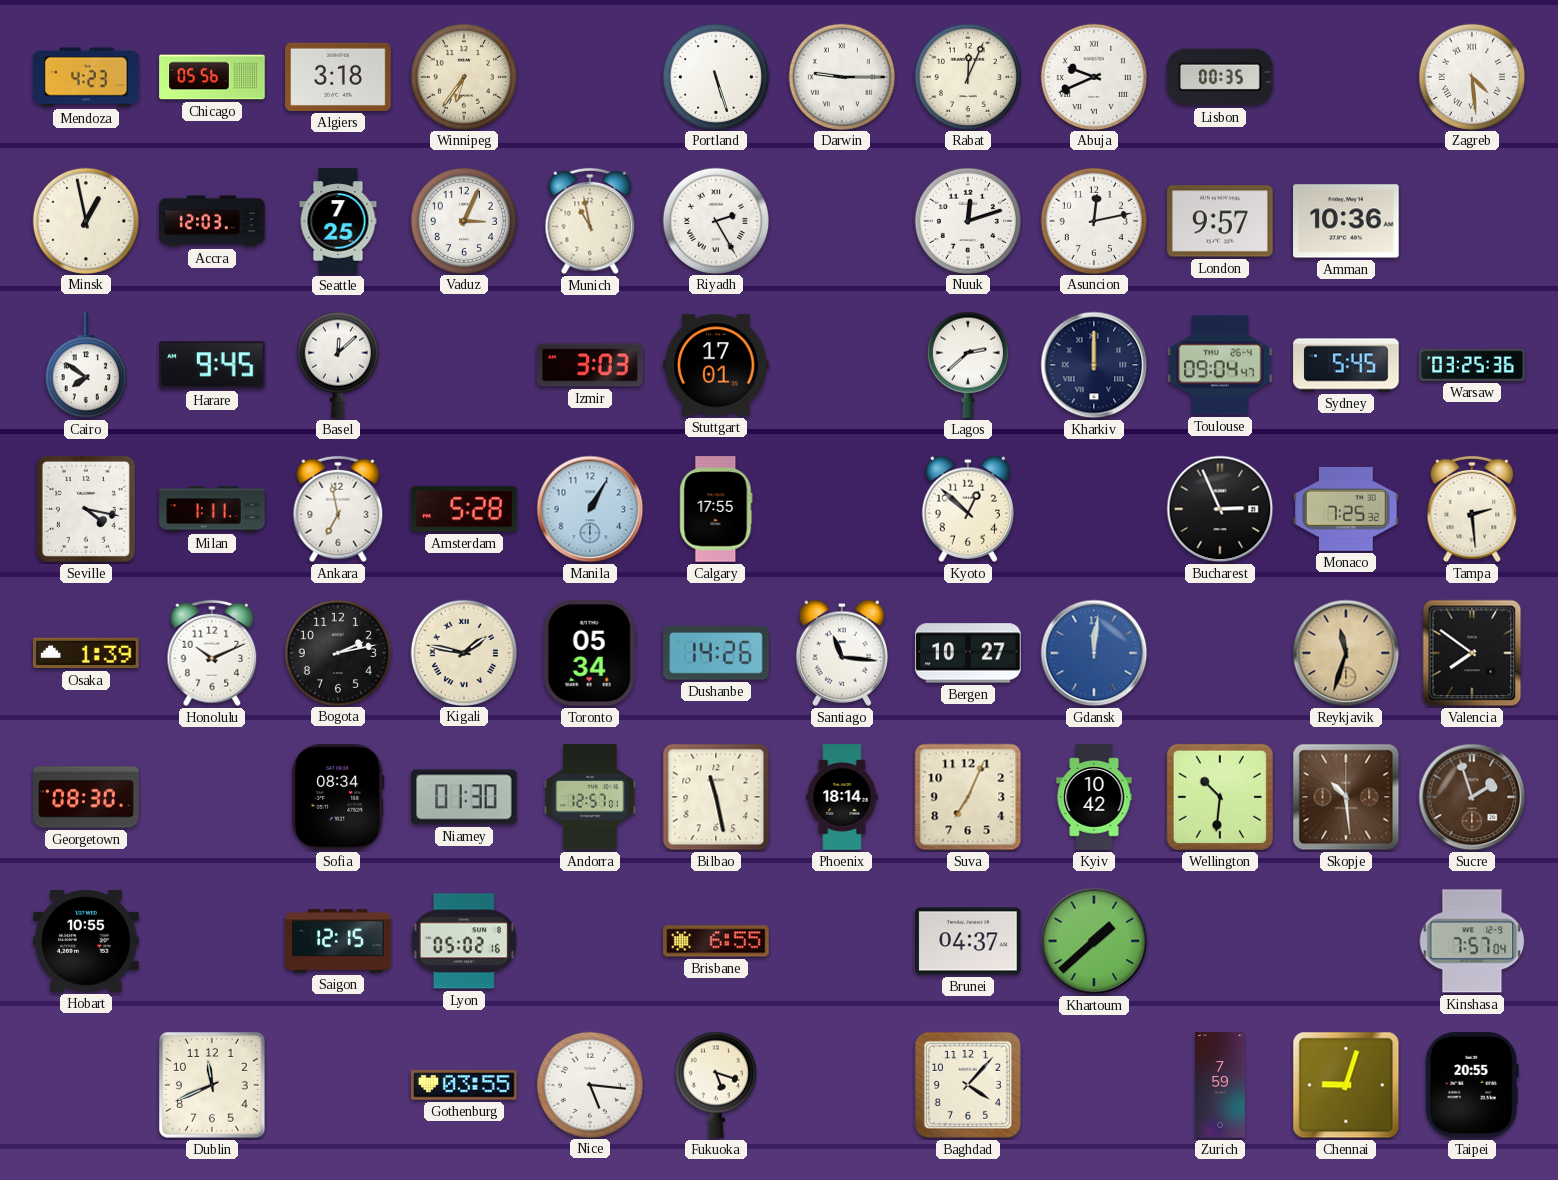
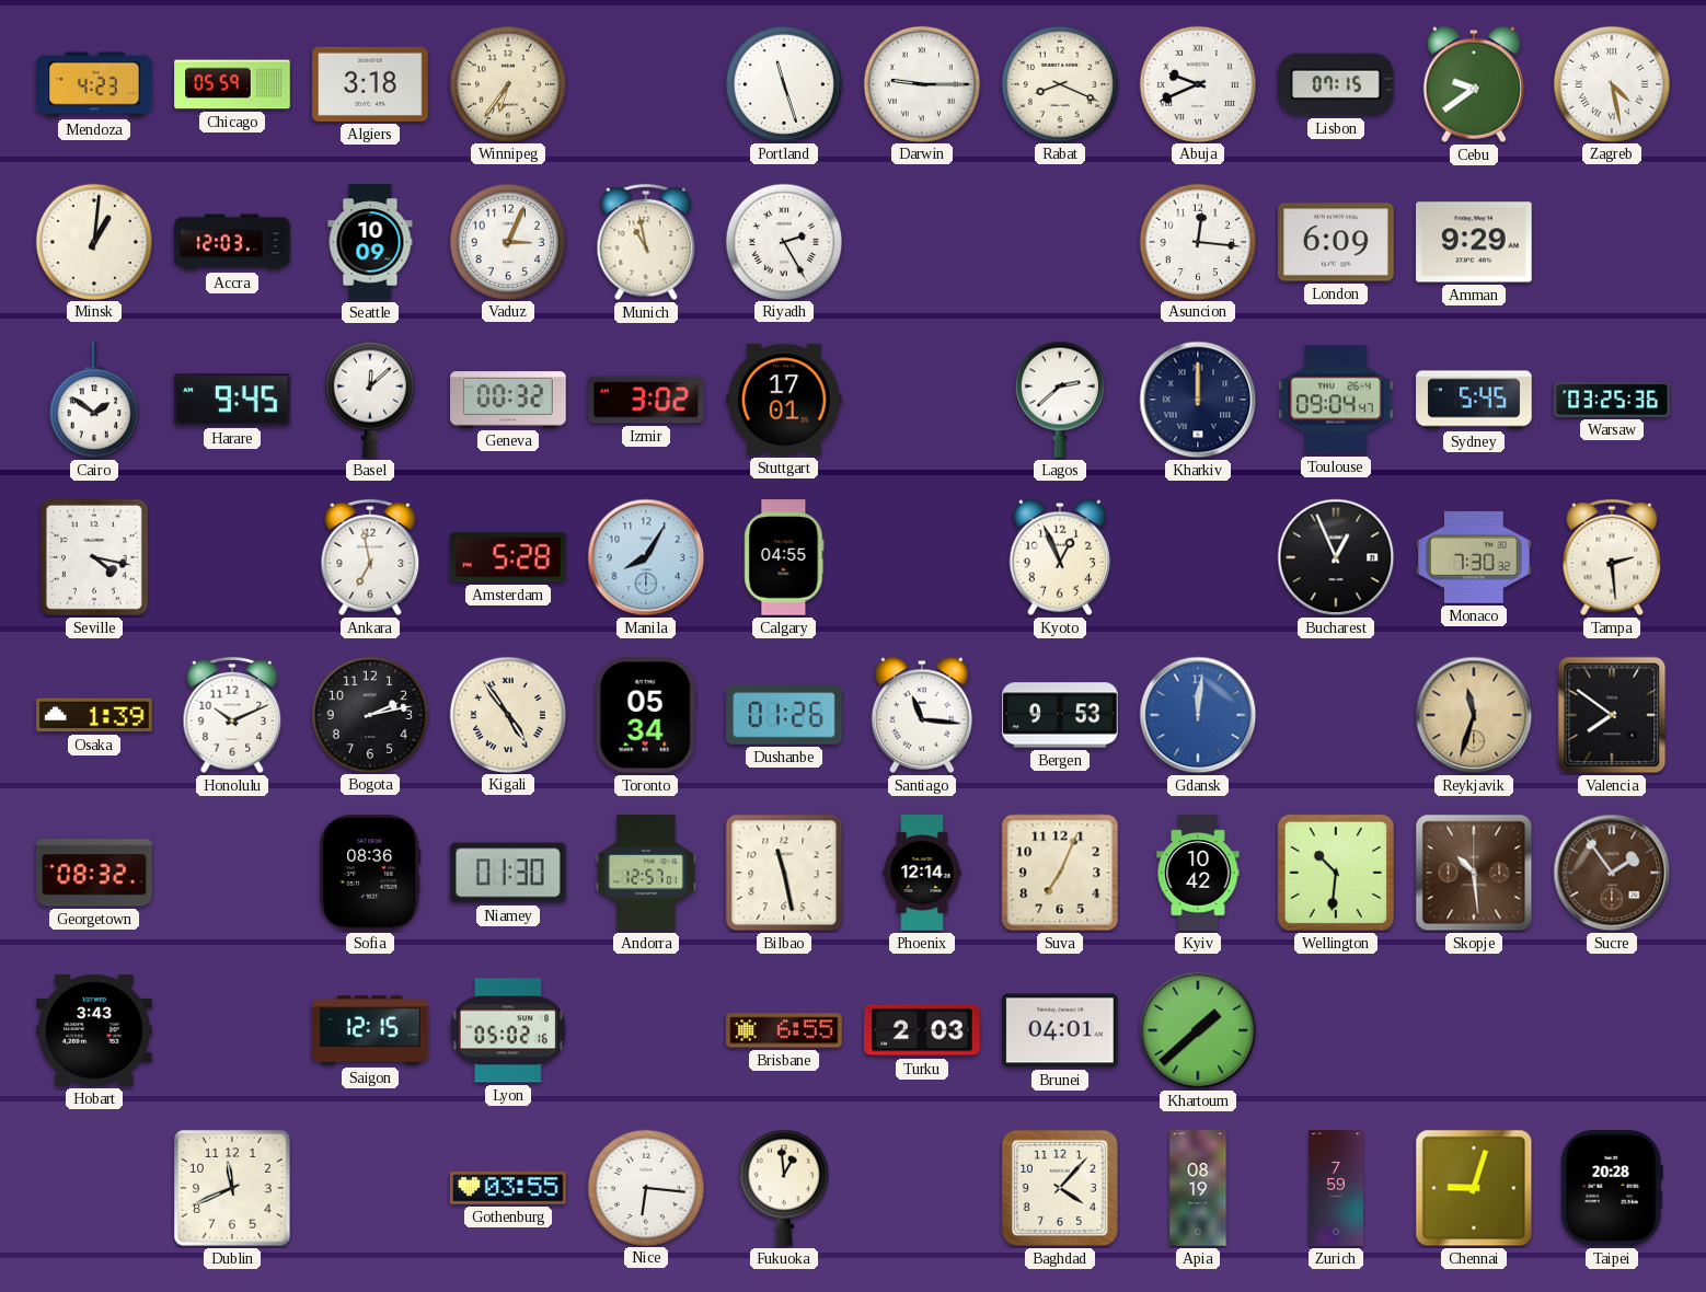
Chicago: 05:56 -> 05:59
Portland: 5:27 -> 11:27
Rabat: 12:04 -> 8:19
Lisbon: 00:35 -> 07:15
Cebu: none -> 9:39
Zagreb: 4:29 -> 4:28
Minsk: 12:58 -> 1:01
Seattle: 7:25 -> 10:09
Nuuk: 12:12 -> none
Asuncion: 12:13 -> 12:16
London: 9:57 -> 6:09
Amman: 10:36 -> 9:29
Cairo: 7:51 -> 1:51
Geneva: none -> 00:32
Izmir: 3:03 -> 3:02
Milan: 1:11 -> none
Manila: 1:05 -> 8:05
Calgary: 17:55 -> 04:55
Kyoto: 12:52 -> 12:56
Bucharest: 2:56 -> 12:56
Monaco: 7:25 -> 7:30
Kigali: 1:47 -> 4:54
Dushanbe: 14:26 -> 01:26
Bergen: 10:27 -> 9:53
Georgetown: 08:30 -> 08:32
Sofia: 08:34 -> 08:36
Phoenix: 18:14 -> 12:14
Sucre: 1:57 -> 1:54
Hobart: 10:55 -> 3:43
Turku: none -> 2:03
Brunei: 04:37 -> 04:01
Kinshasa: 7:57 -> none
Nice: 5:16 -> 6:16
Fukuoka: 5:18 -> 12:59
Apia: none -> 08:19
Taipei: 20:55 -> 20:28
